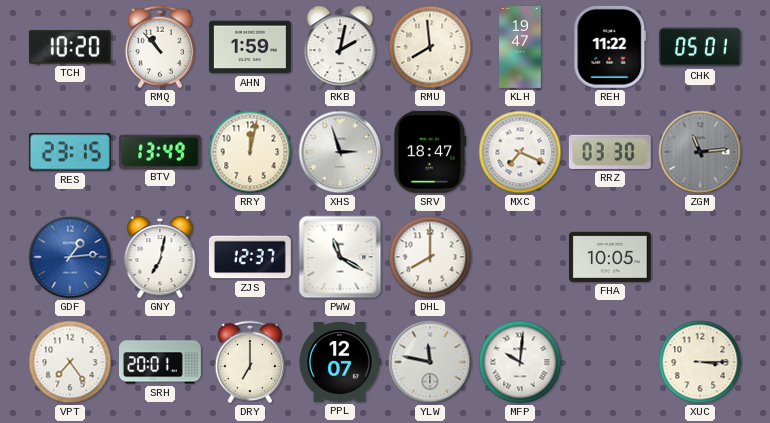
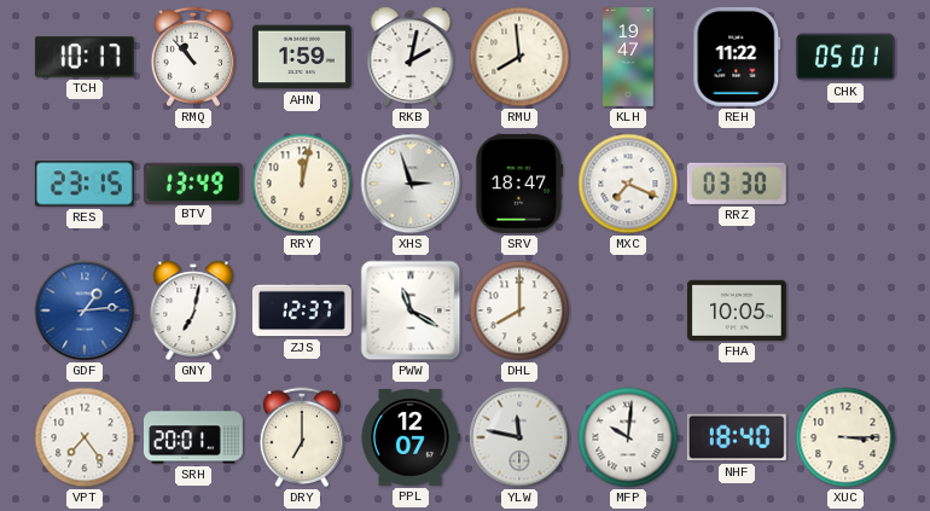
TCH: 10:20 -> 10:17
ZGM: 11:14 -> none
NHF: none -> 18:40
